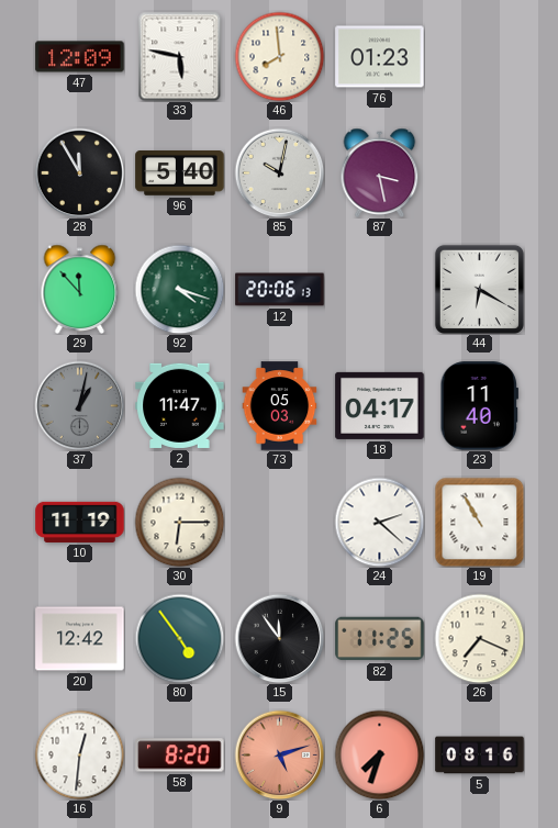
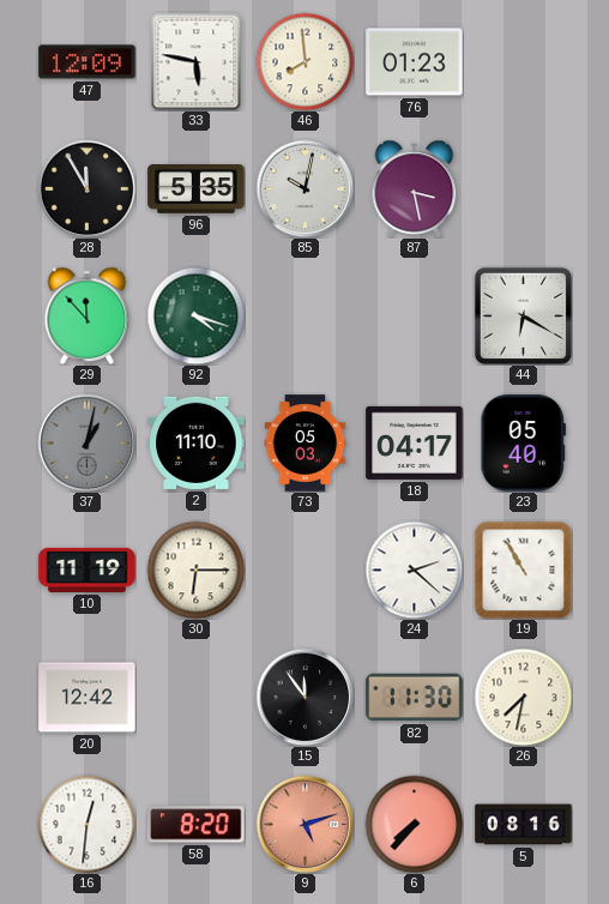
96: 5:40 -> 5:35
12: 20:06 -> none
2: 11:47 -> 11:10
23: 11:40 -> 05:40
80: 4:54 -> none
82: 11:25 -> 11:30
26: 7:19 -> 7:32
6: 7:33 -> 7:37
